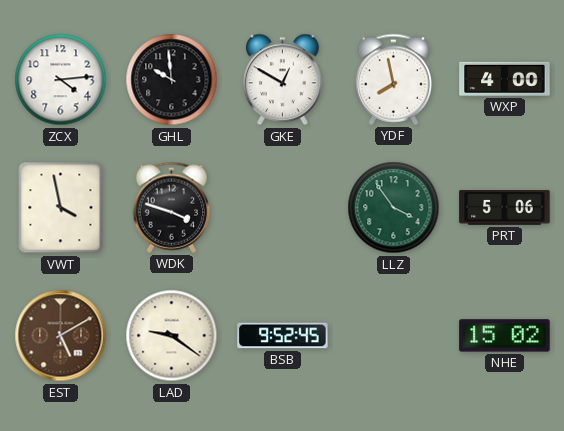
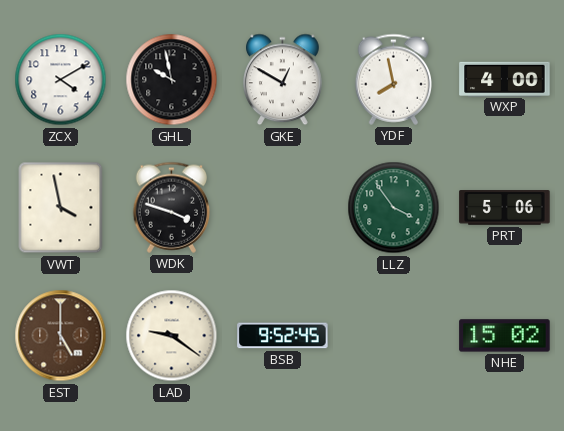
ZCX: 4:14 -> 4:10
GHL: 9:59 -> 9:58
EST: 5:10 -> 5:00
